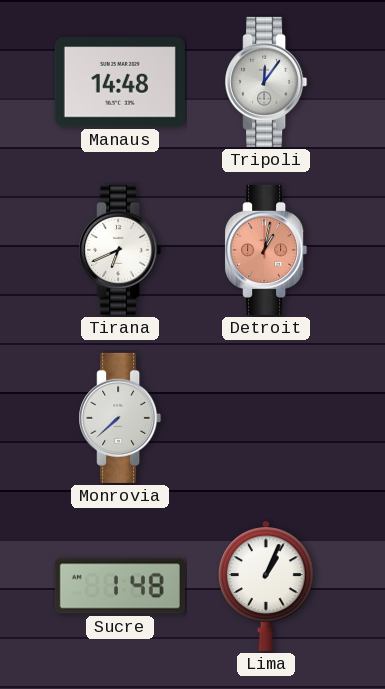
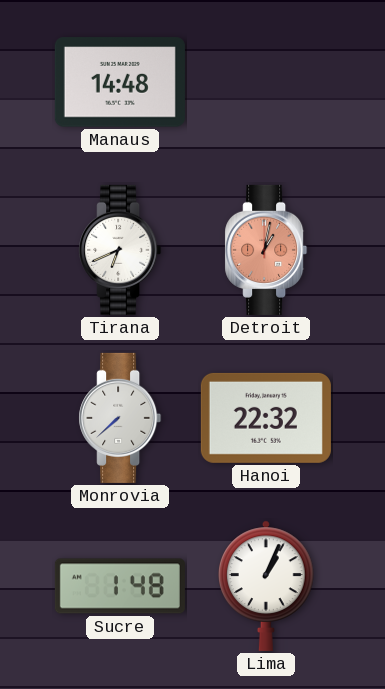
Tripoli: 12:06 -> none
Hanoi: none -> 22:32
